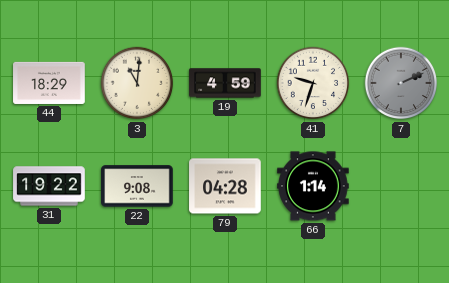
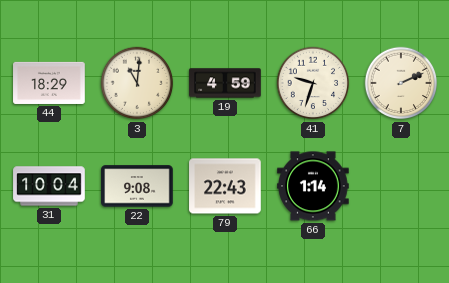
7 dial: grey -> cream
31: 19:22 -> 10:04
79: 04:28 -> 22:43
